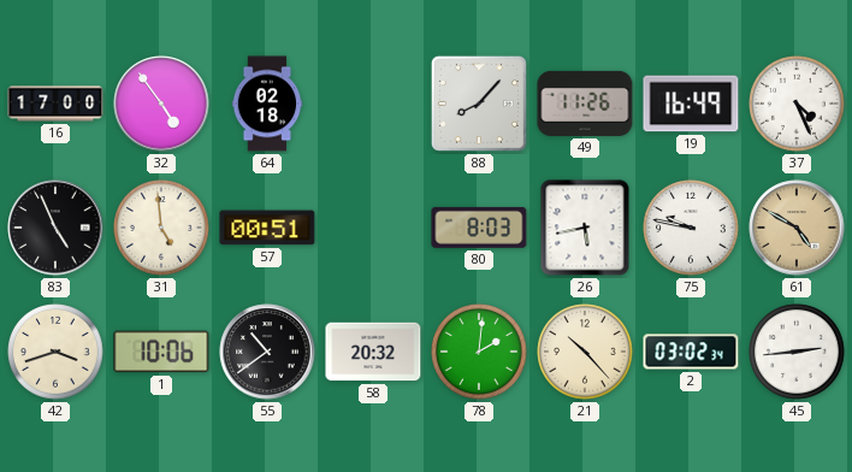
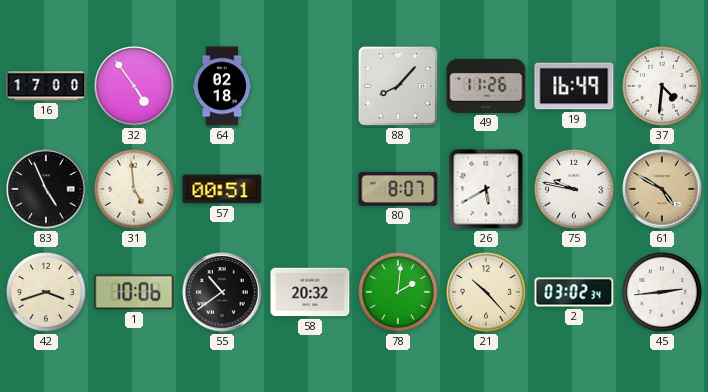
37: 4:26 -> 4:31
80: 8:03 -> 8:07
26: 5:43 -> 5:40
